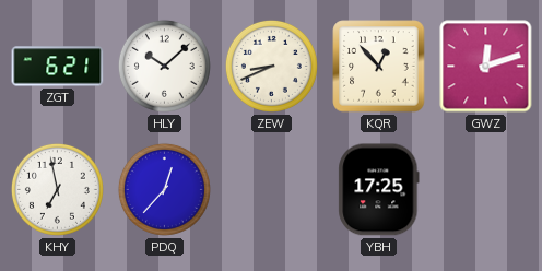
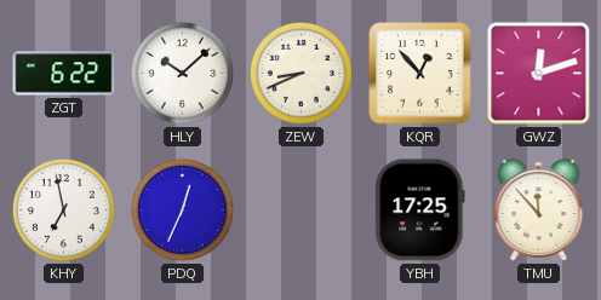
ZGT: 6:21 -> 6:22
PDQ: 12:37 -> 12:34
TMU: none -> 11:53
